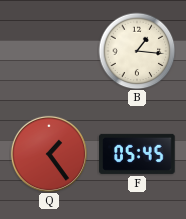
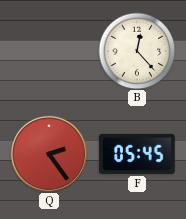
B: 1:16 -> 12:23
Q: 1:24 -> 2:24
